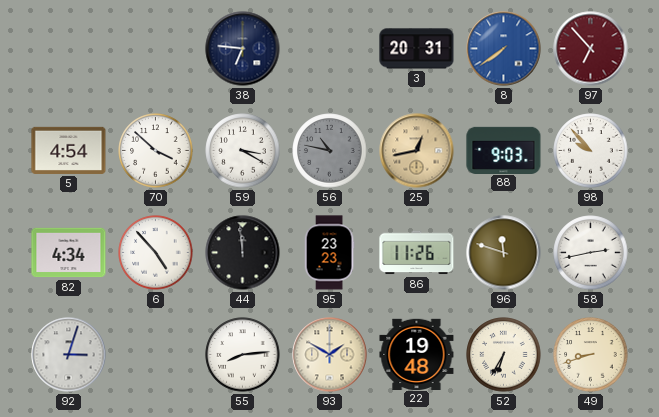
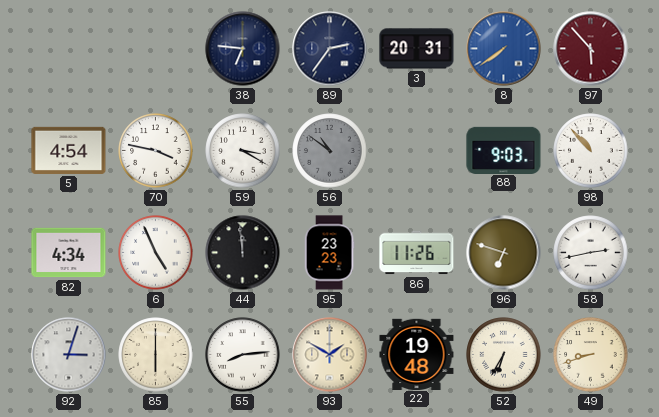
89: none -> 2:36
97: 6:53 -> 5:53
70: 3:52 -> 3:47
56: 10:47 -> 10:51
25: 12:43 -> none
98: 9:53 -> 10:53
6: 4:53 -> 4:56
96: 11:48 -> 6:48
85: none -> 6:00
